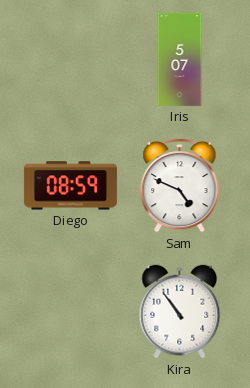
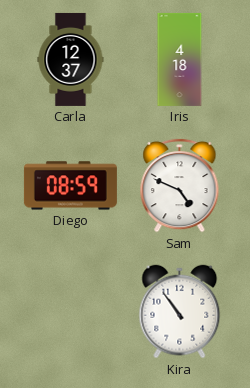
Carla: none -> 12:37
Iris: 5:07 -> 4:18
